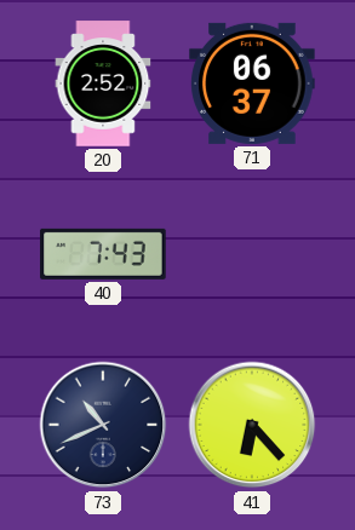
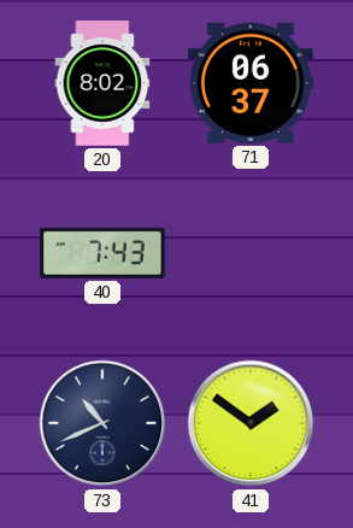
20: 2:52 -> 8:02
41: 6:23 -> 1:51
